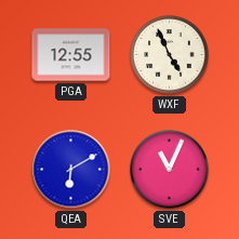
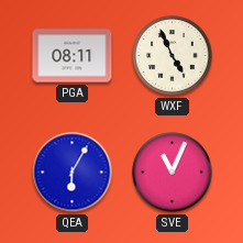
PGA: 12:55 -> 08:11
QEA: 6:10 -> 6:05
